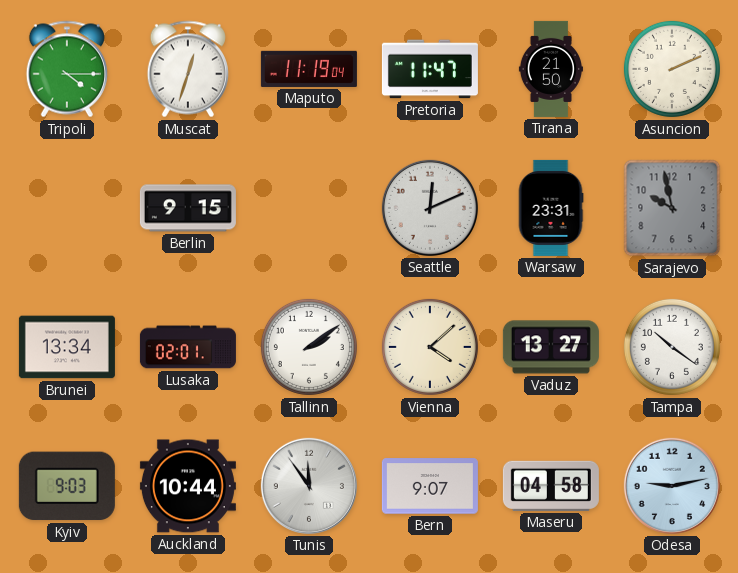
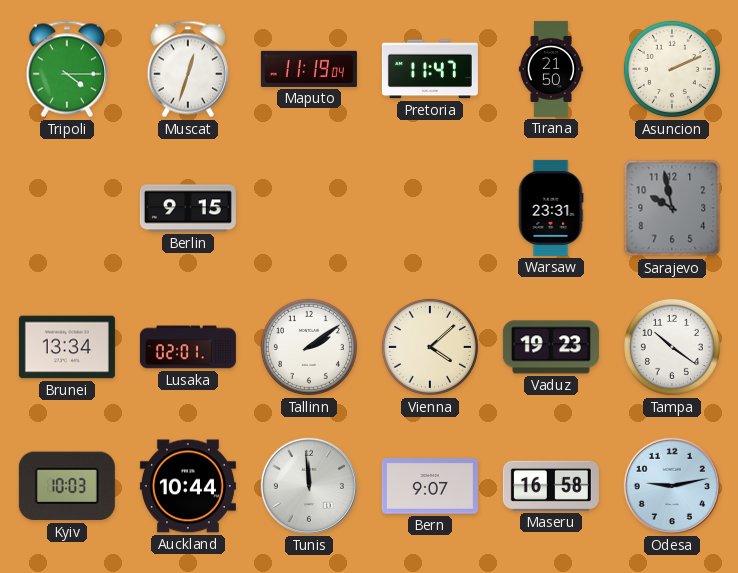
Seattle: 12:11 -> none
Vaduz: 13:27 -> 19:23
Kyiv: 9:03 -> 10:03
Tunis: 11:54 -> 11:59
Maseru: 04:58 -> 16:58
